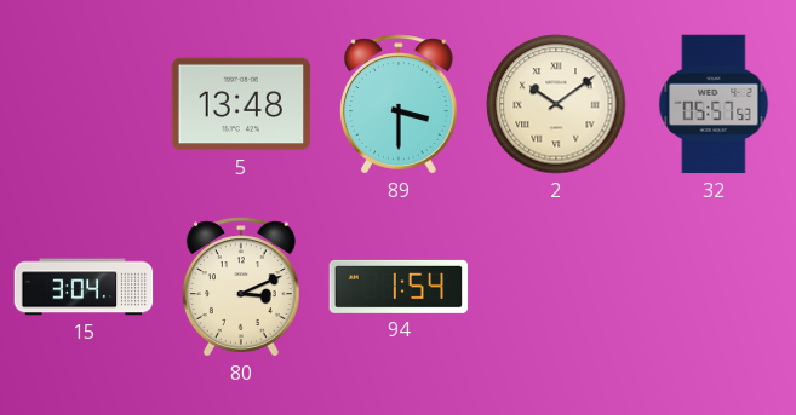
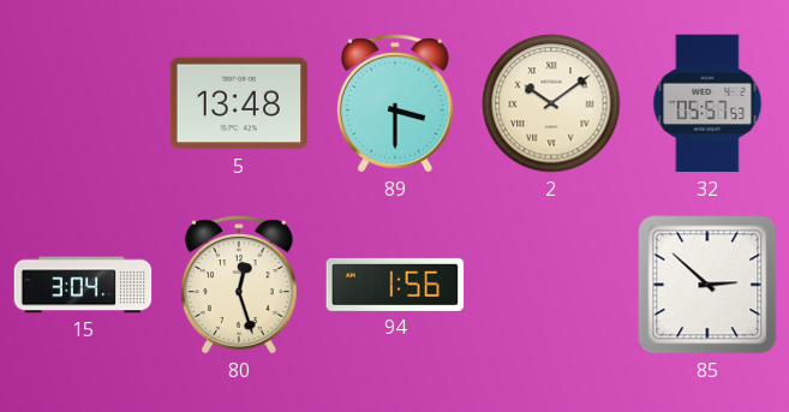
80: 3:11 -> 12:27
94: 1:54 -> 1:56
85: none -> 2:52
